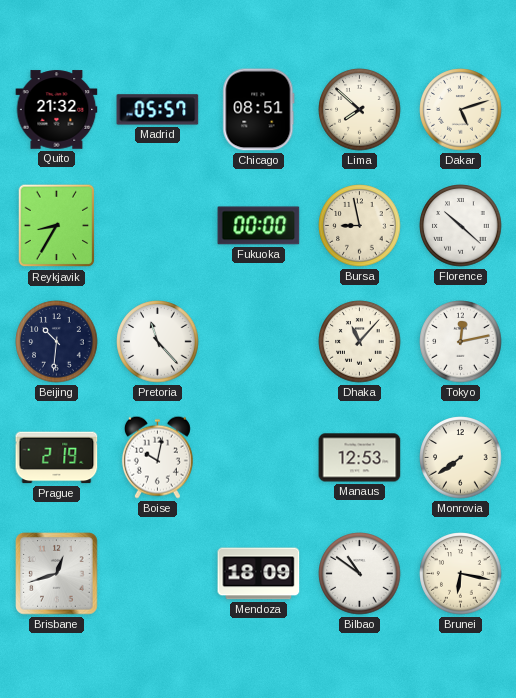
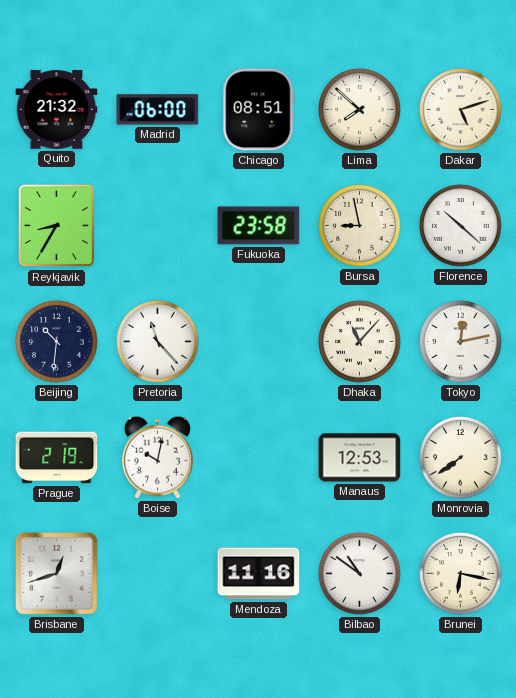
Madrid: 05:57 -> 06:00
Fukuoka: 00:00 -> 23:58
Mendoza: 18:09 -> 11:16
